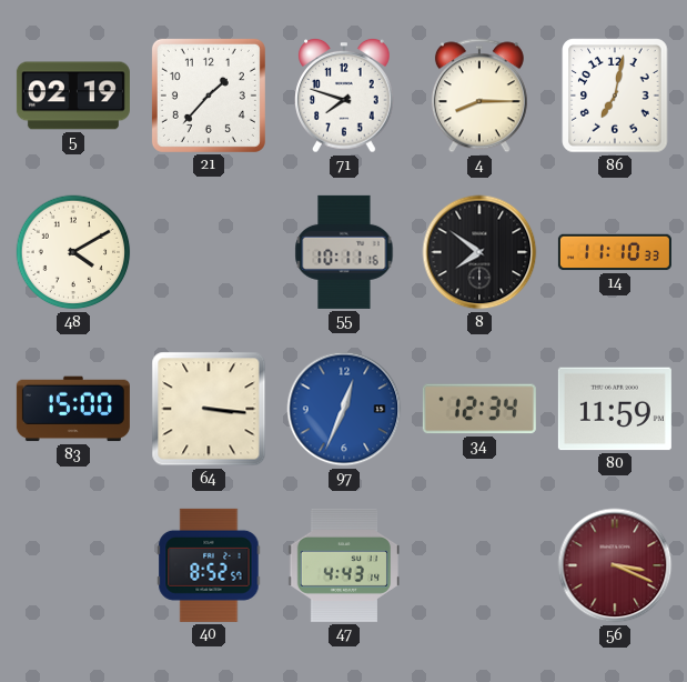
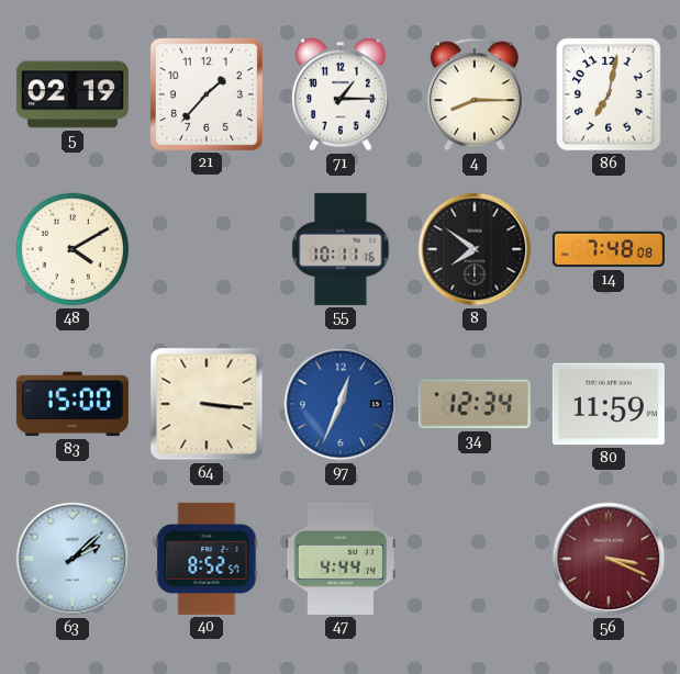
71: 7:48 -> 1:15
14: 11:10 -> 7:48
63: none -> 2:08
47: 4:43 -> 4:44
